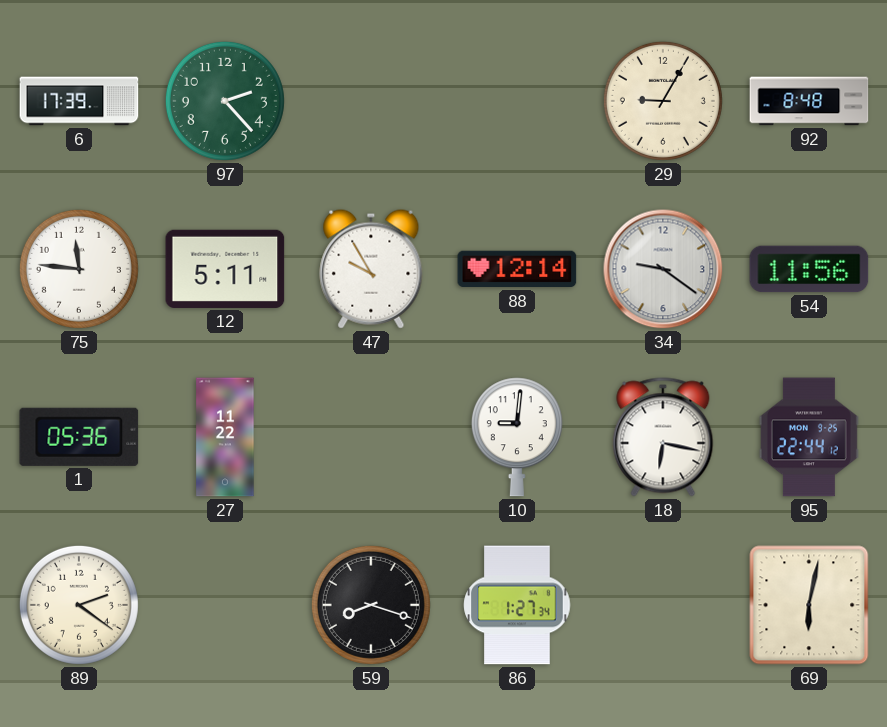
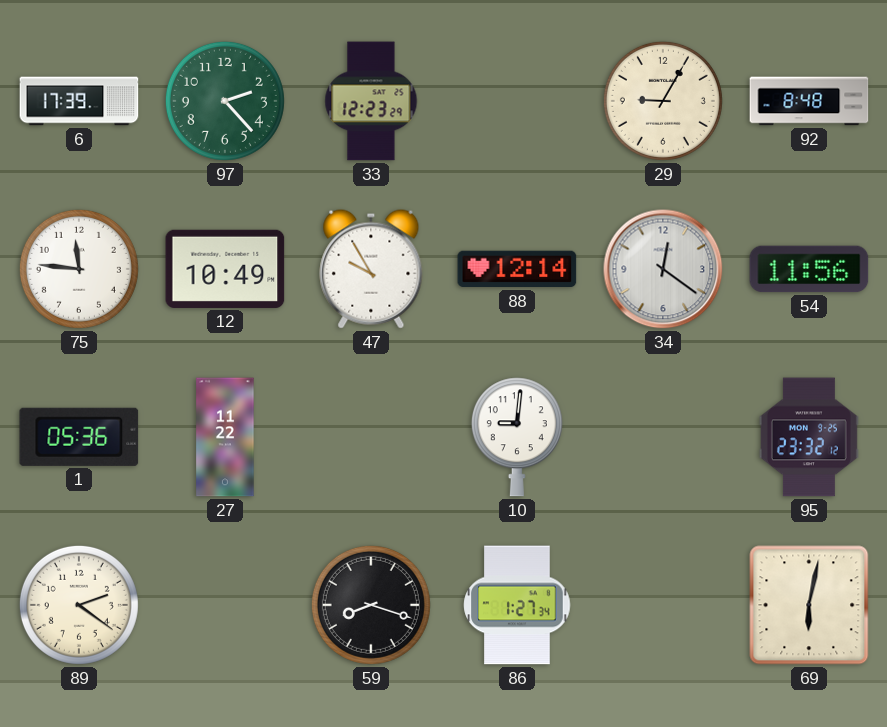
33: none -> 12:23
12: 5:11 -> 10:49
34: 9:21 -> 12:21
18: 6:17 -> none
95: 22:44 -> 23:32
